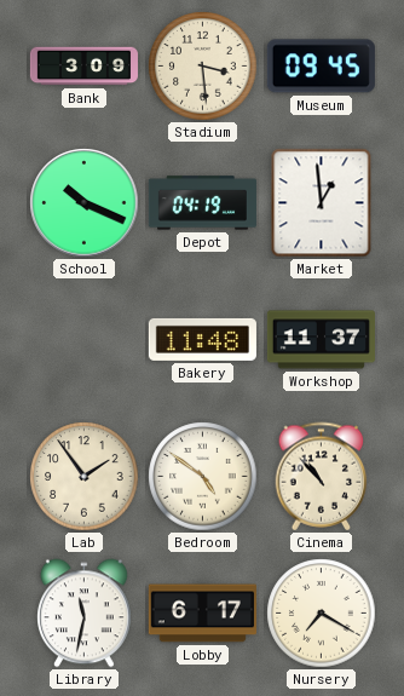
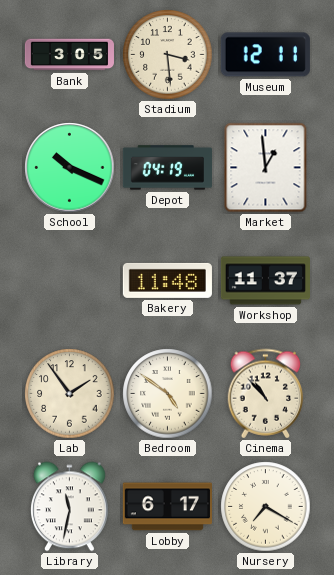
Bank: 3:09 -> 3:05
Museum: 09:45 -> 12:11
